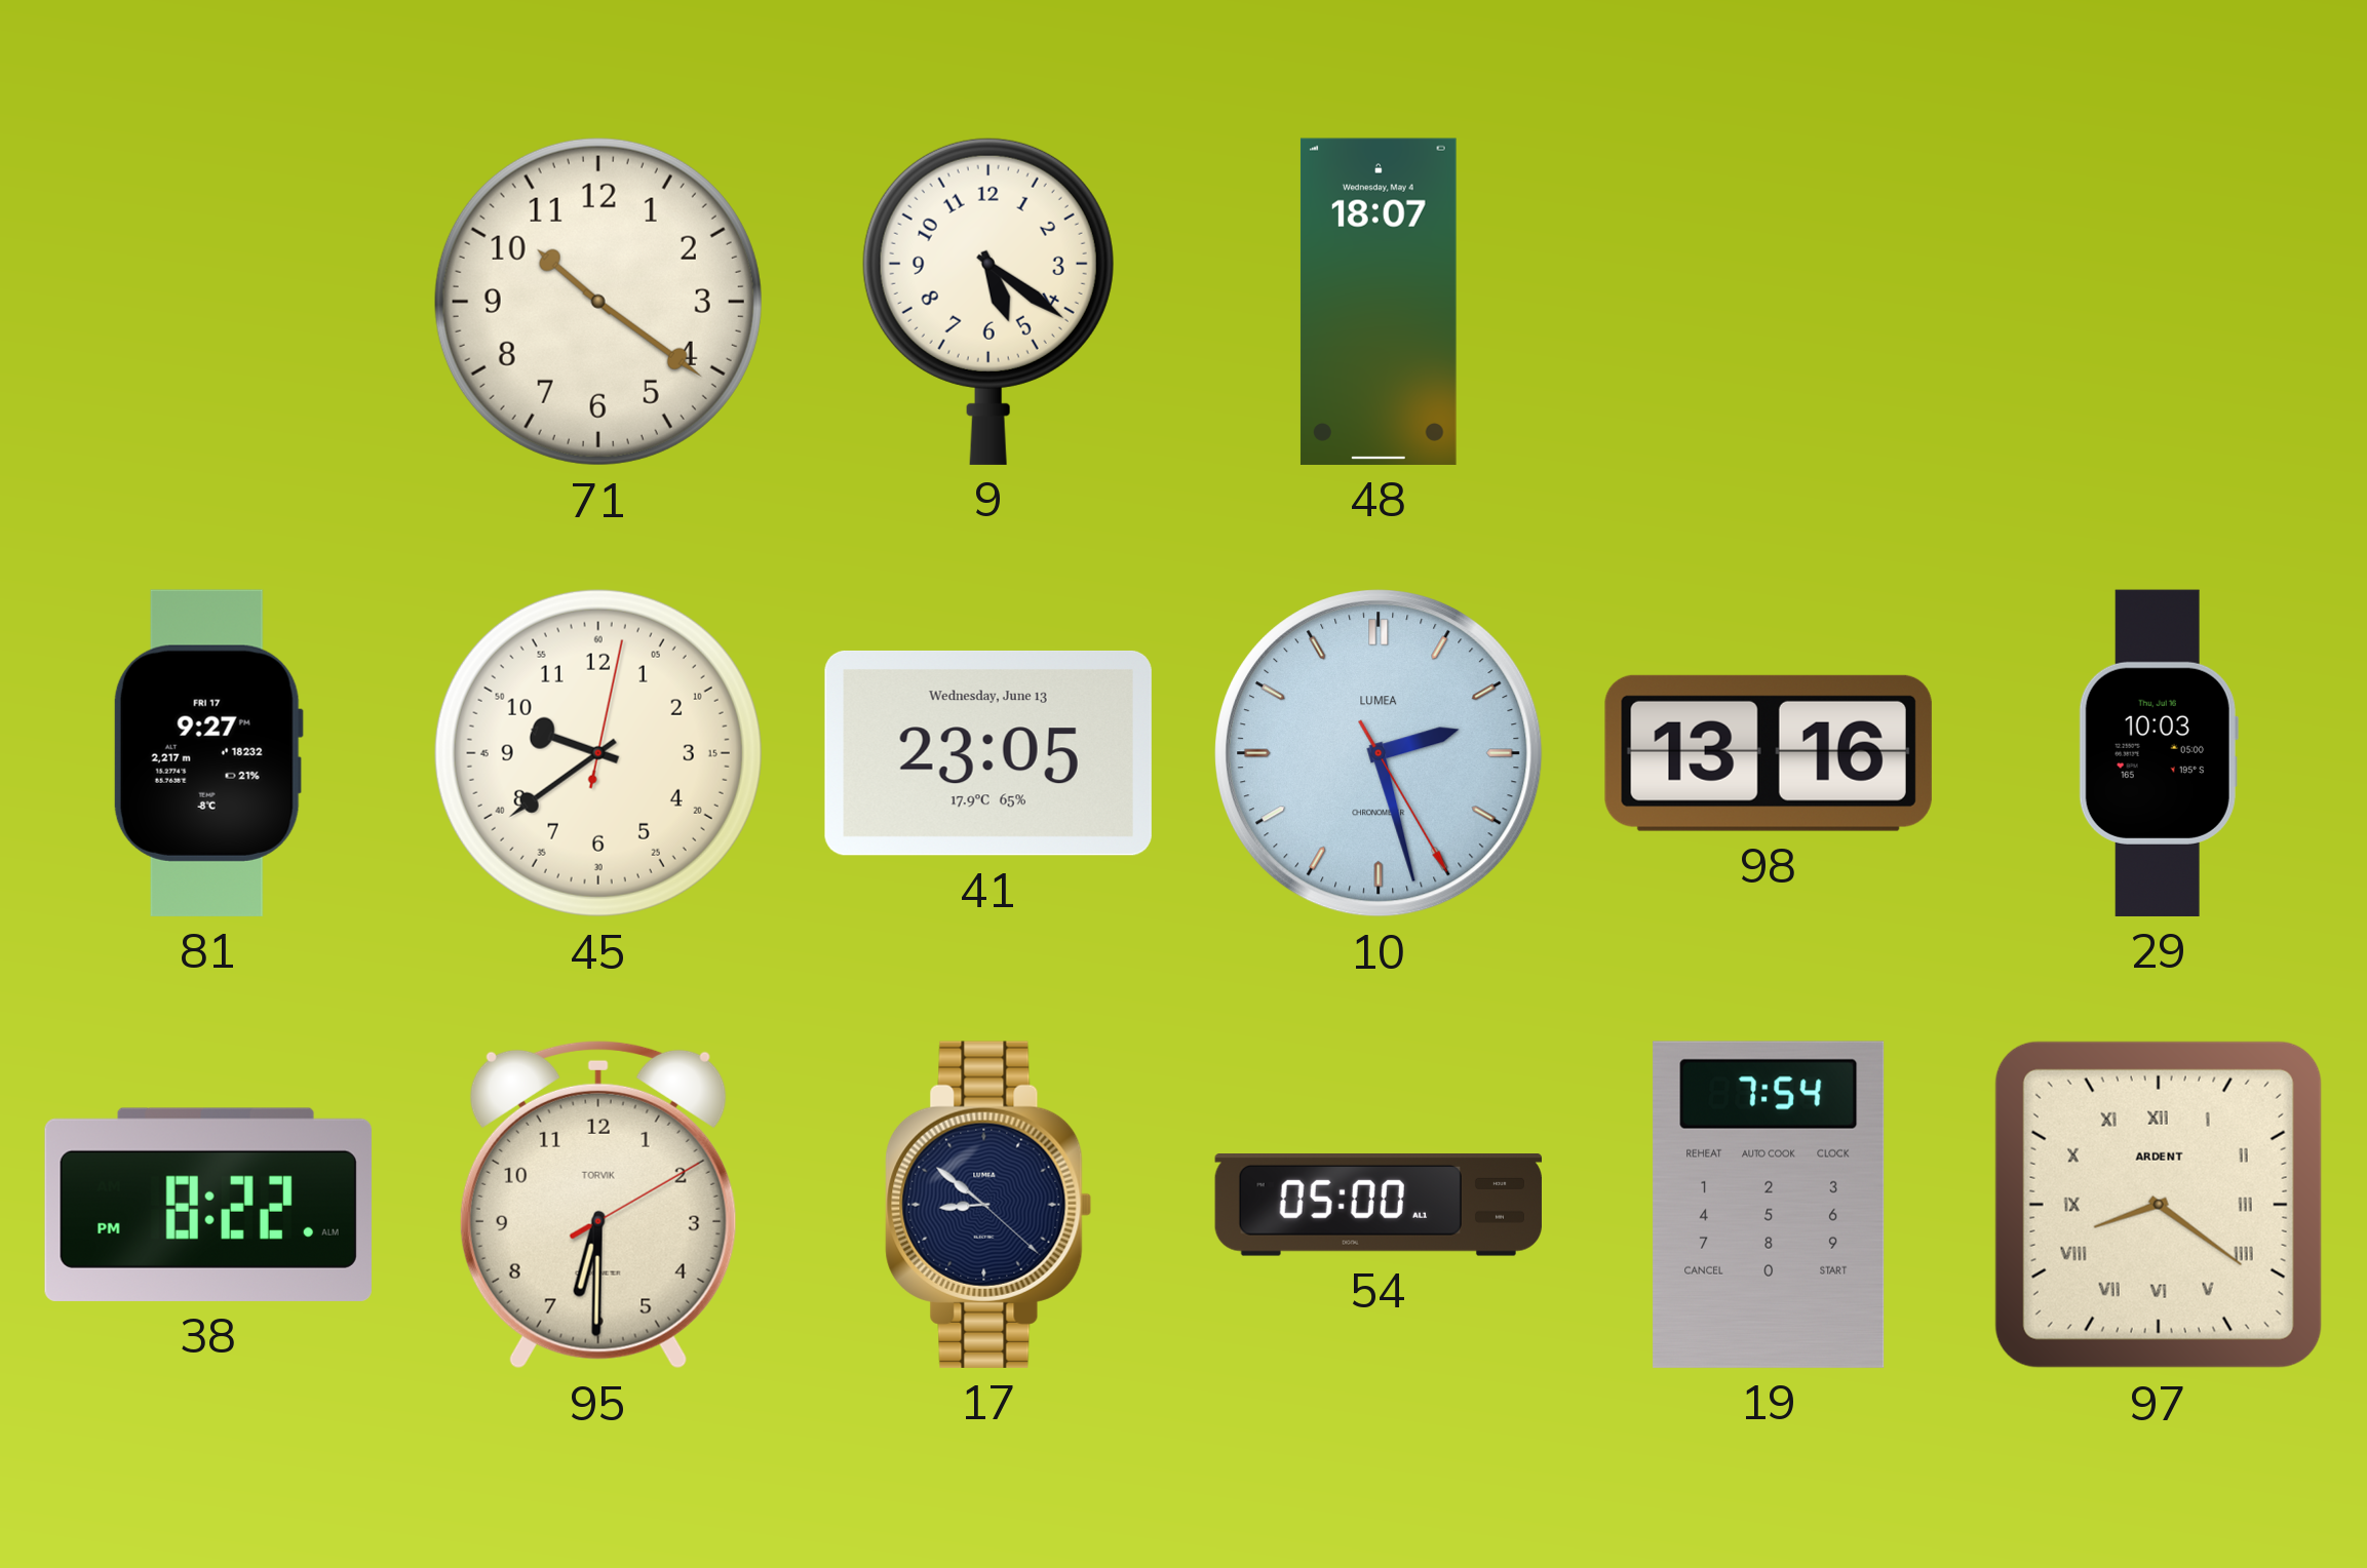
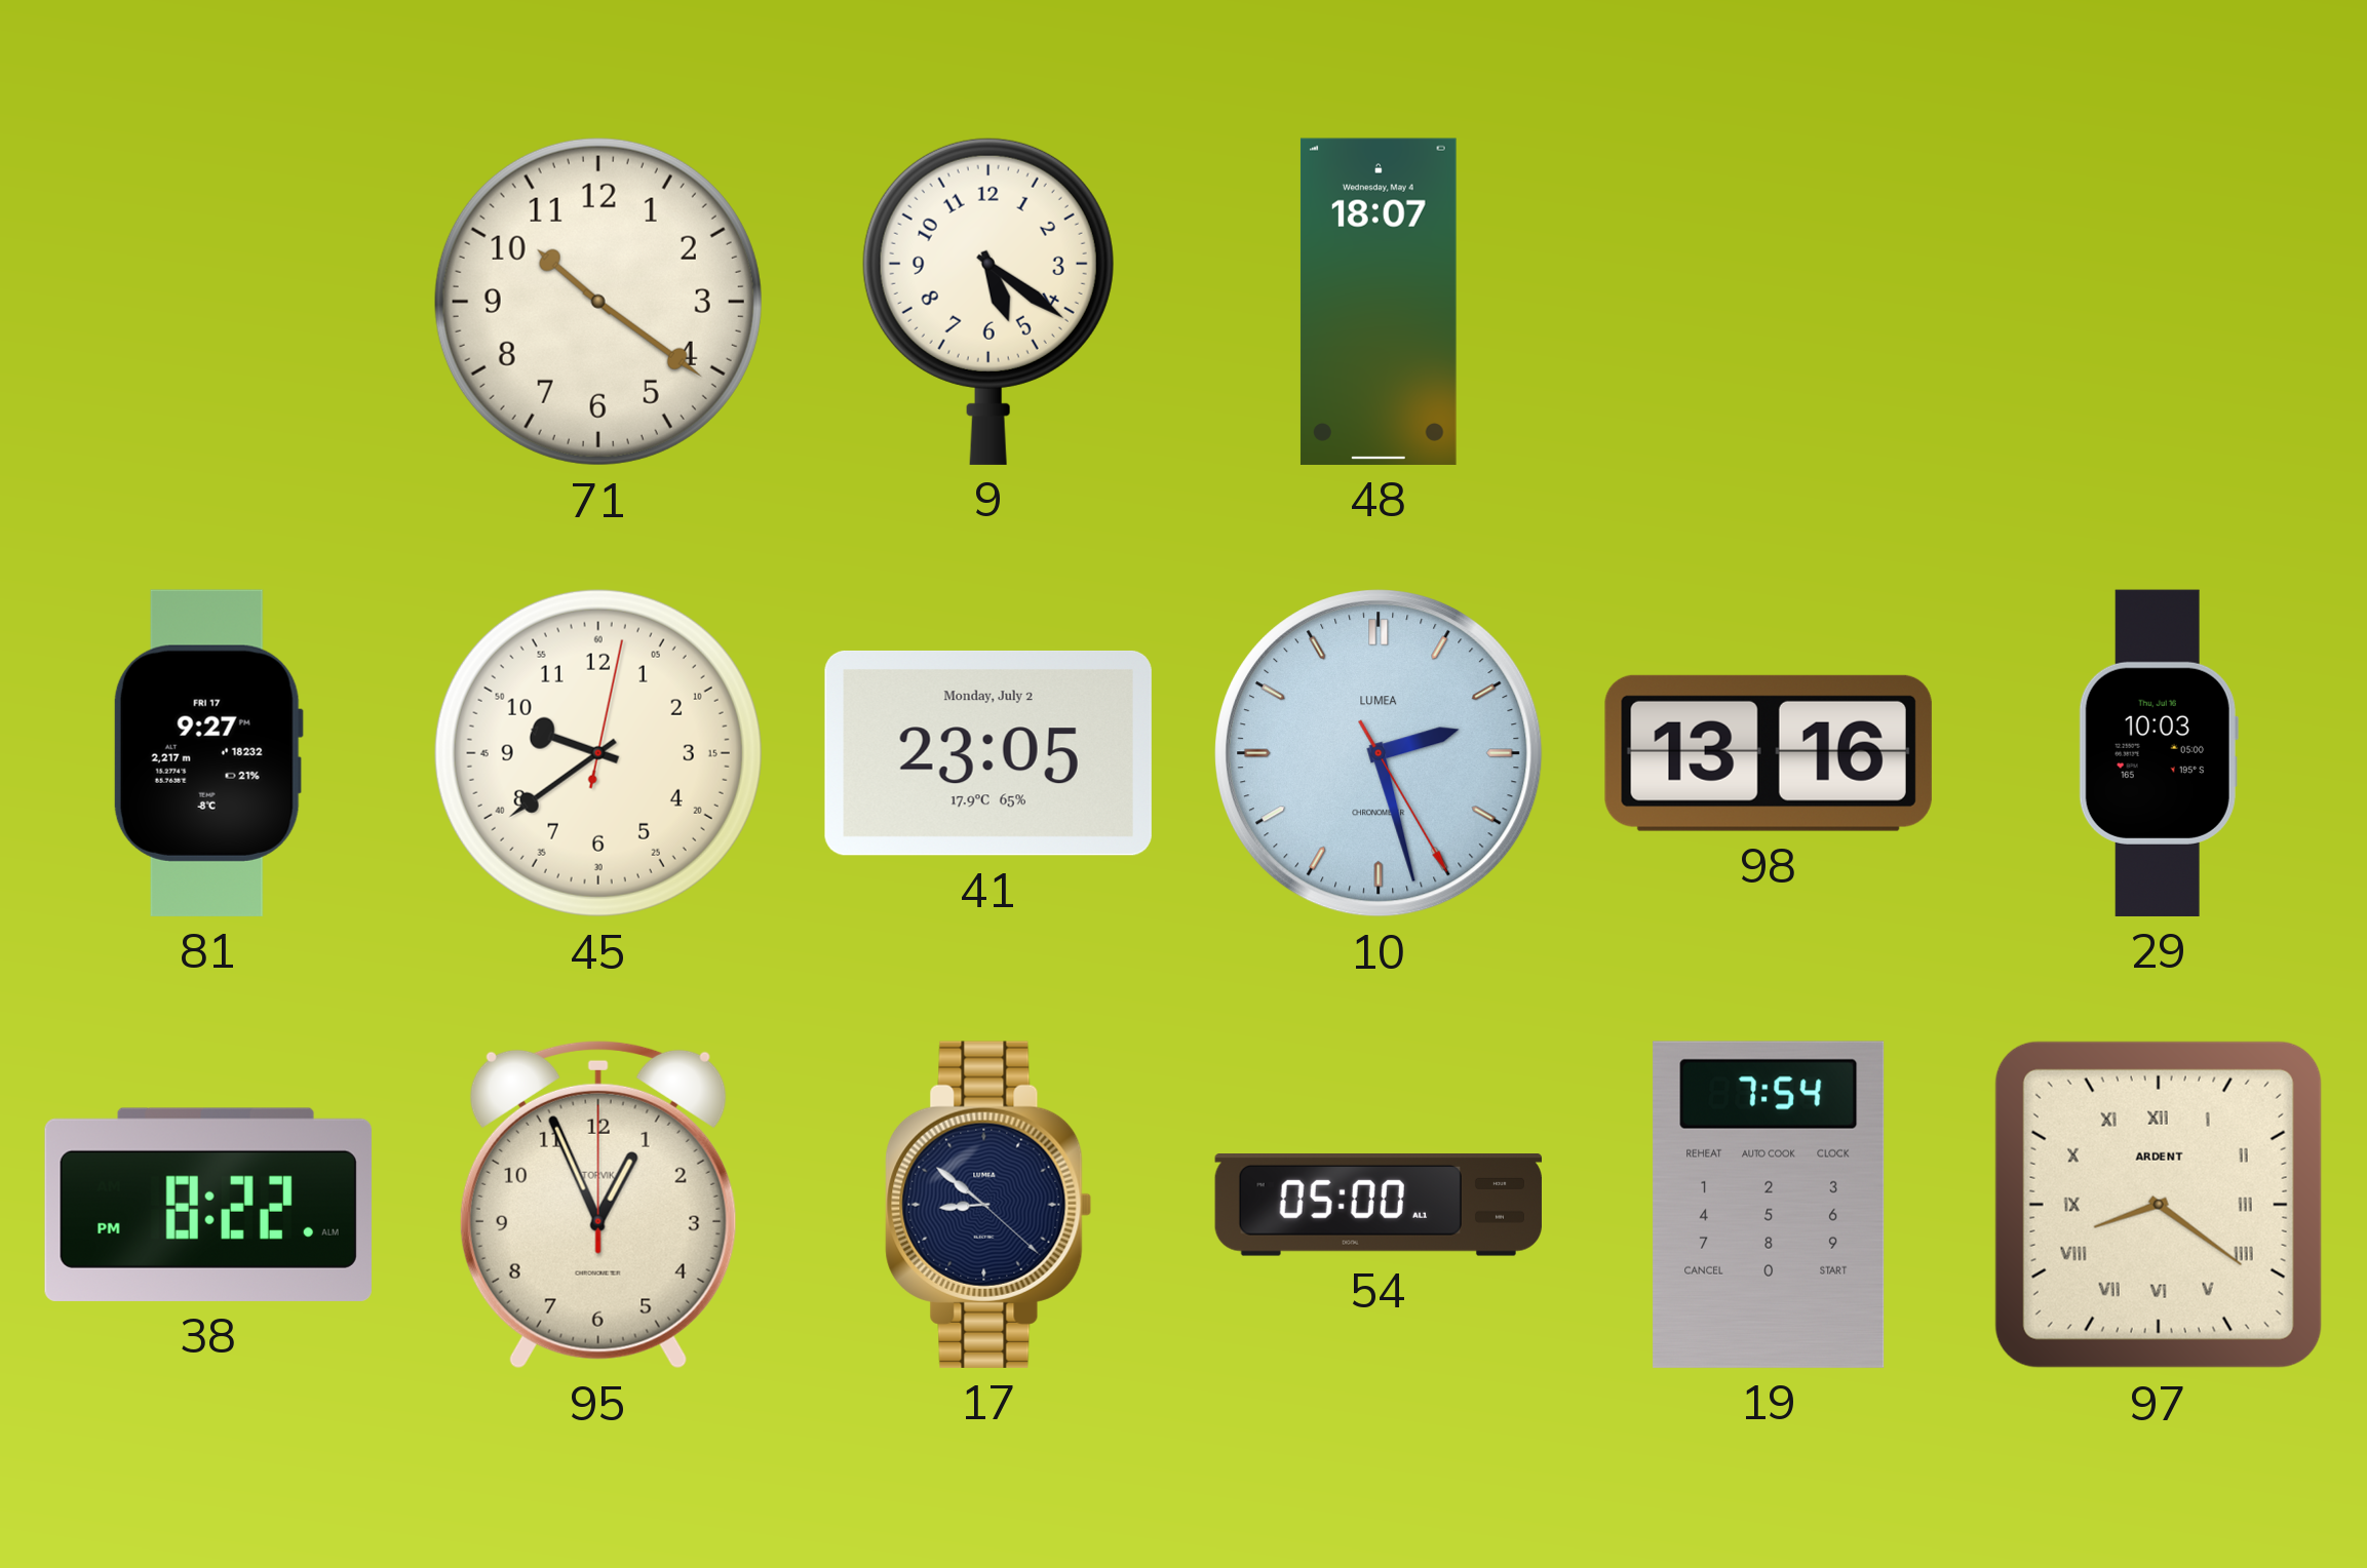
41 date: Wednesday, June 13 -> Monday, July 2
95: 6:30 -> 12:56
